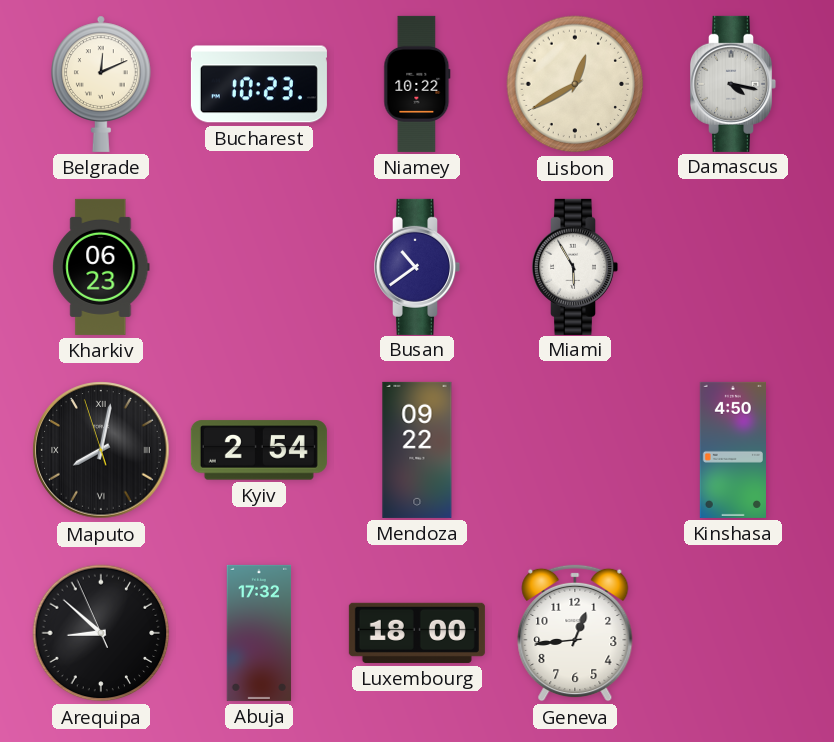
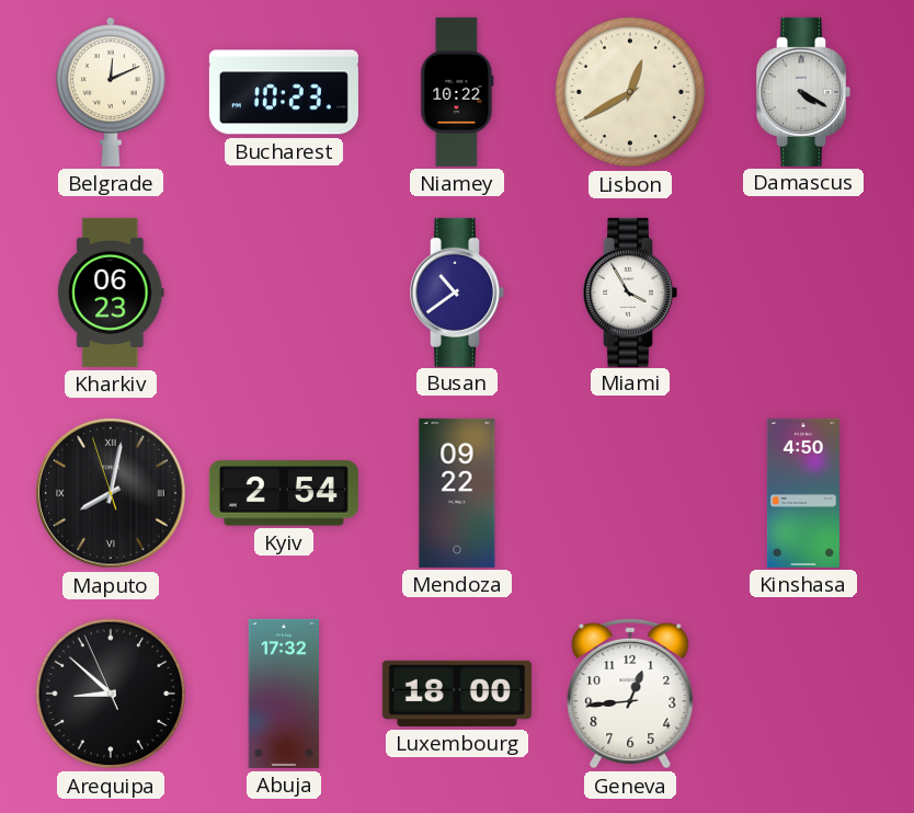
Damascus: 4:17 -> 4:20
Miami: 5:55 -> 3:55
